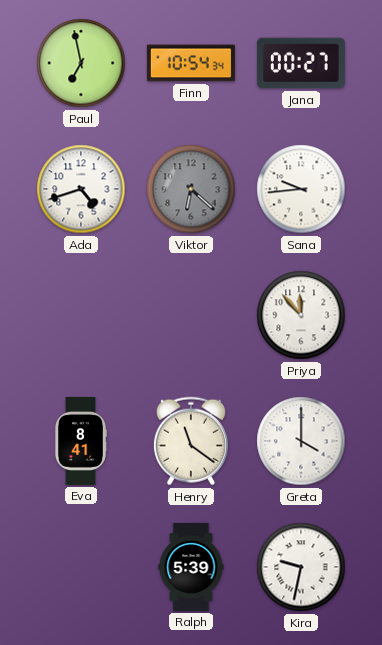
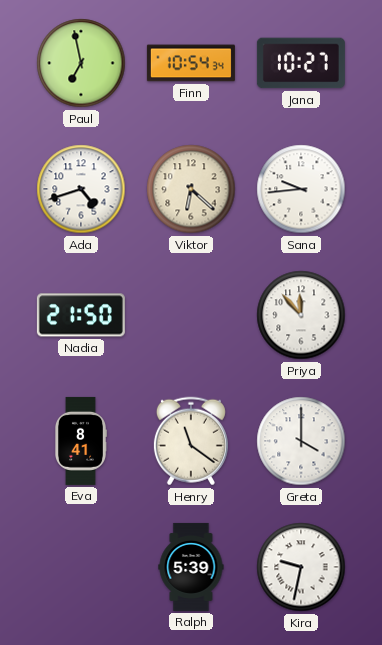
Jana: 00:27 -> 10:27
Viktor dial: grey -> cream
Nadia: none -> 21:50
